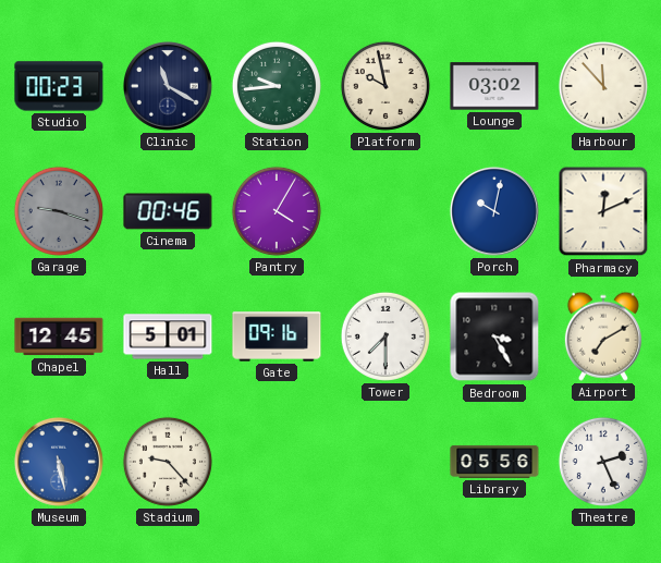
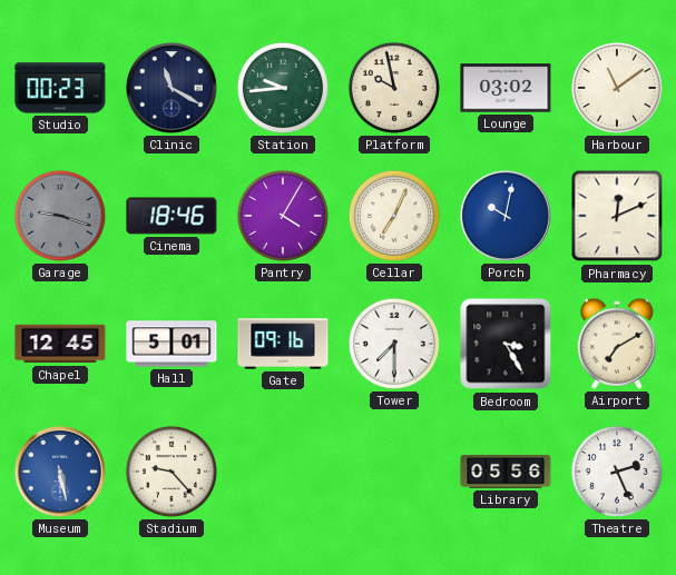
Harbour: 11:53 -> 11:09
Cinema: 00:46 -> 18:46
Cellar: none -> 7:04
